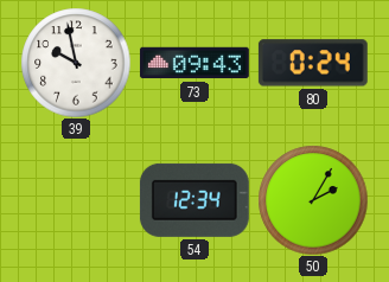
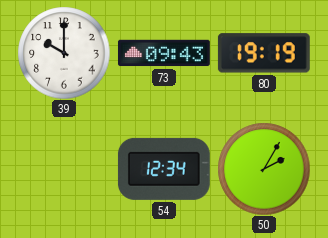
39: 9:58 -> 10:00
80: 0:24 -> 19:19
